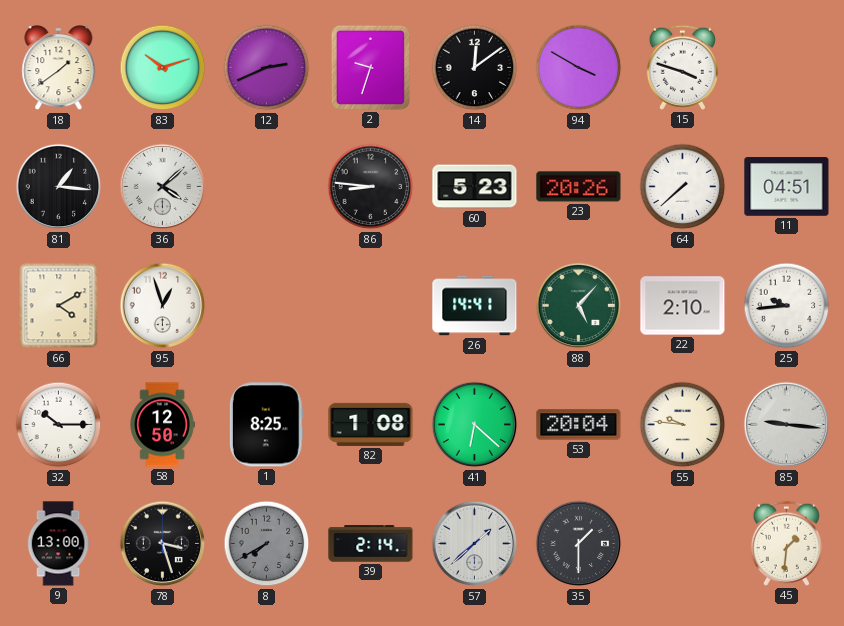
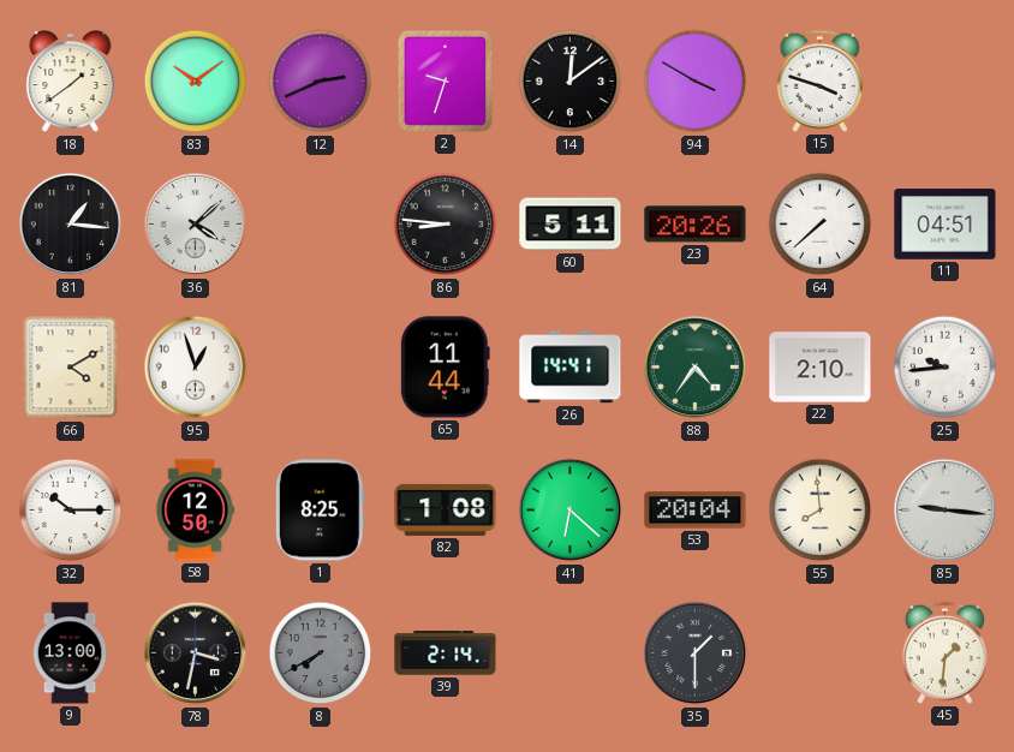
83: 10:12 -> 10:09
60: 5:23 -> 5:11
65: none -> 11:44
88: 5:07 -> 4:36
55: 9:46 -> 7:59
78: 3:27 -> 3:32
57: 1:38 -> none
